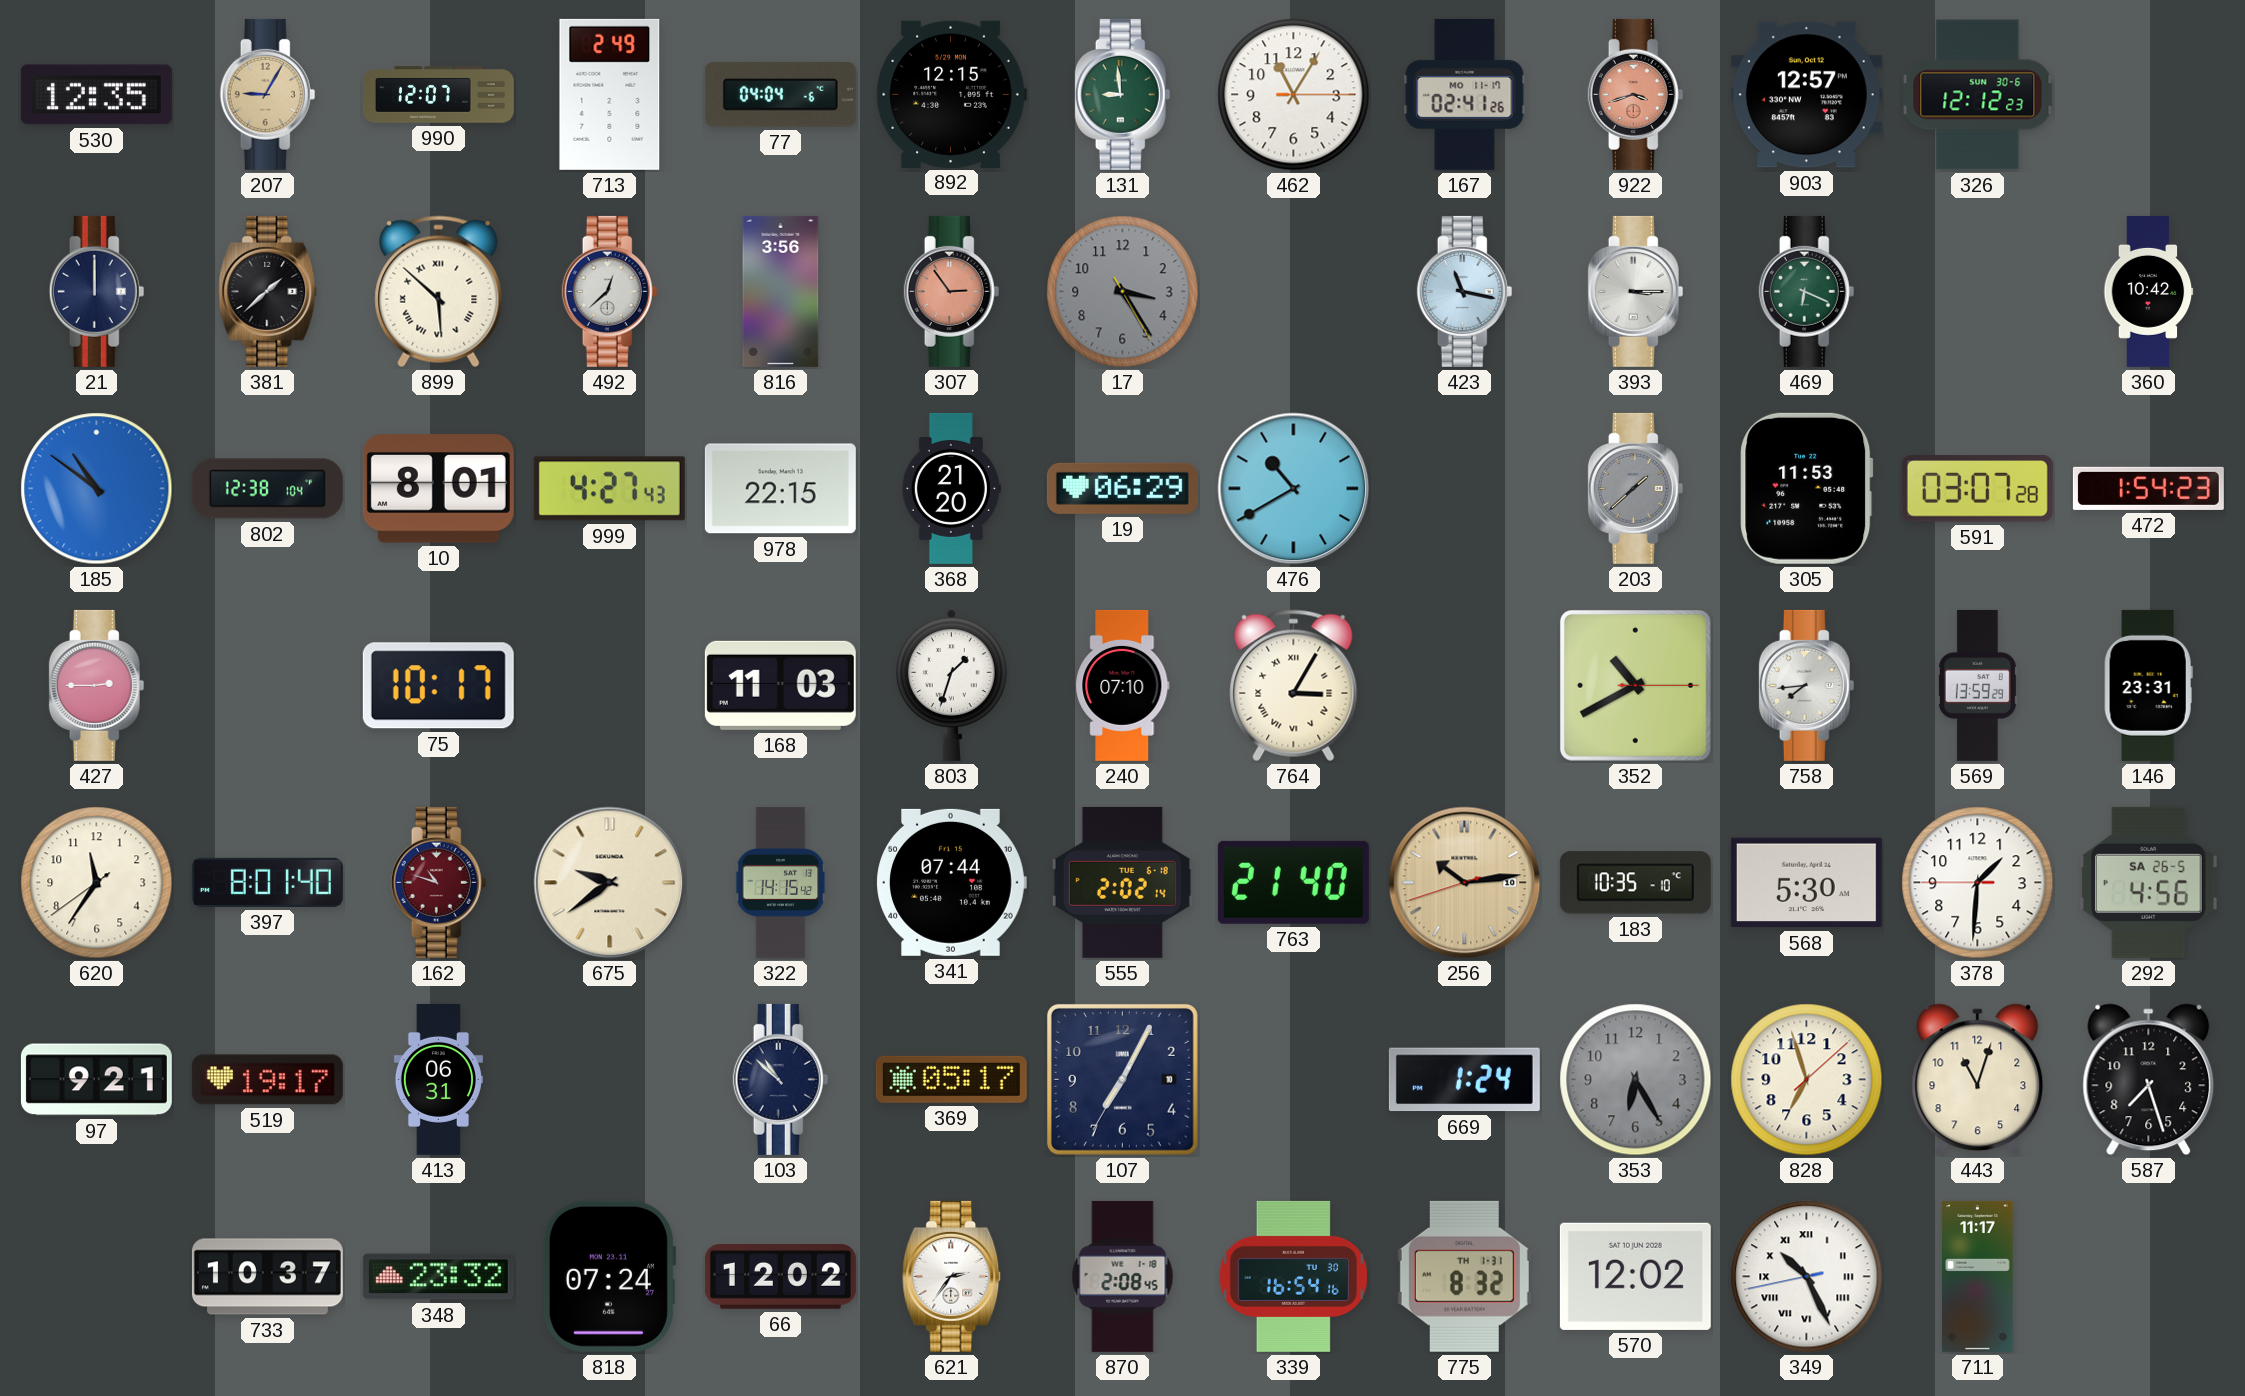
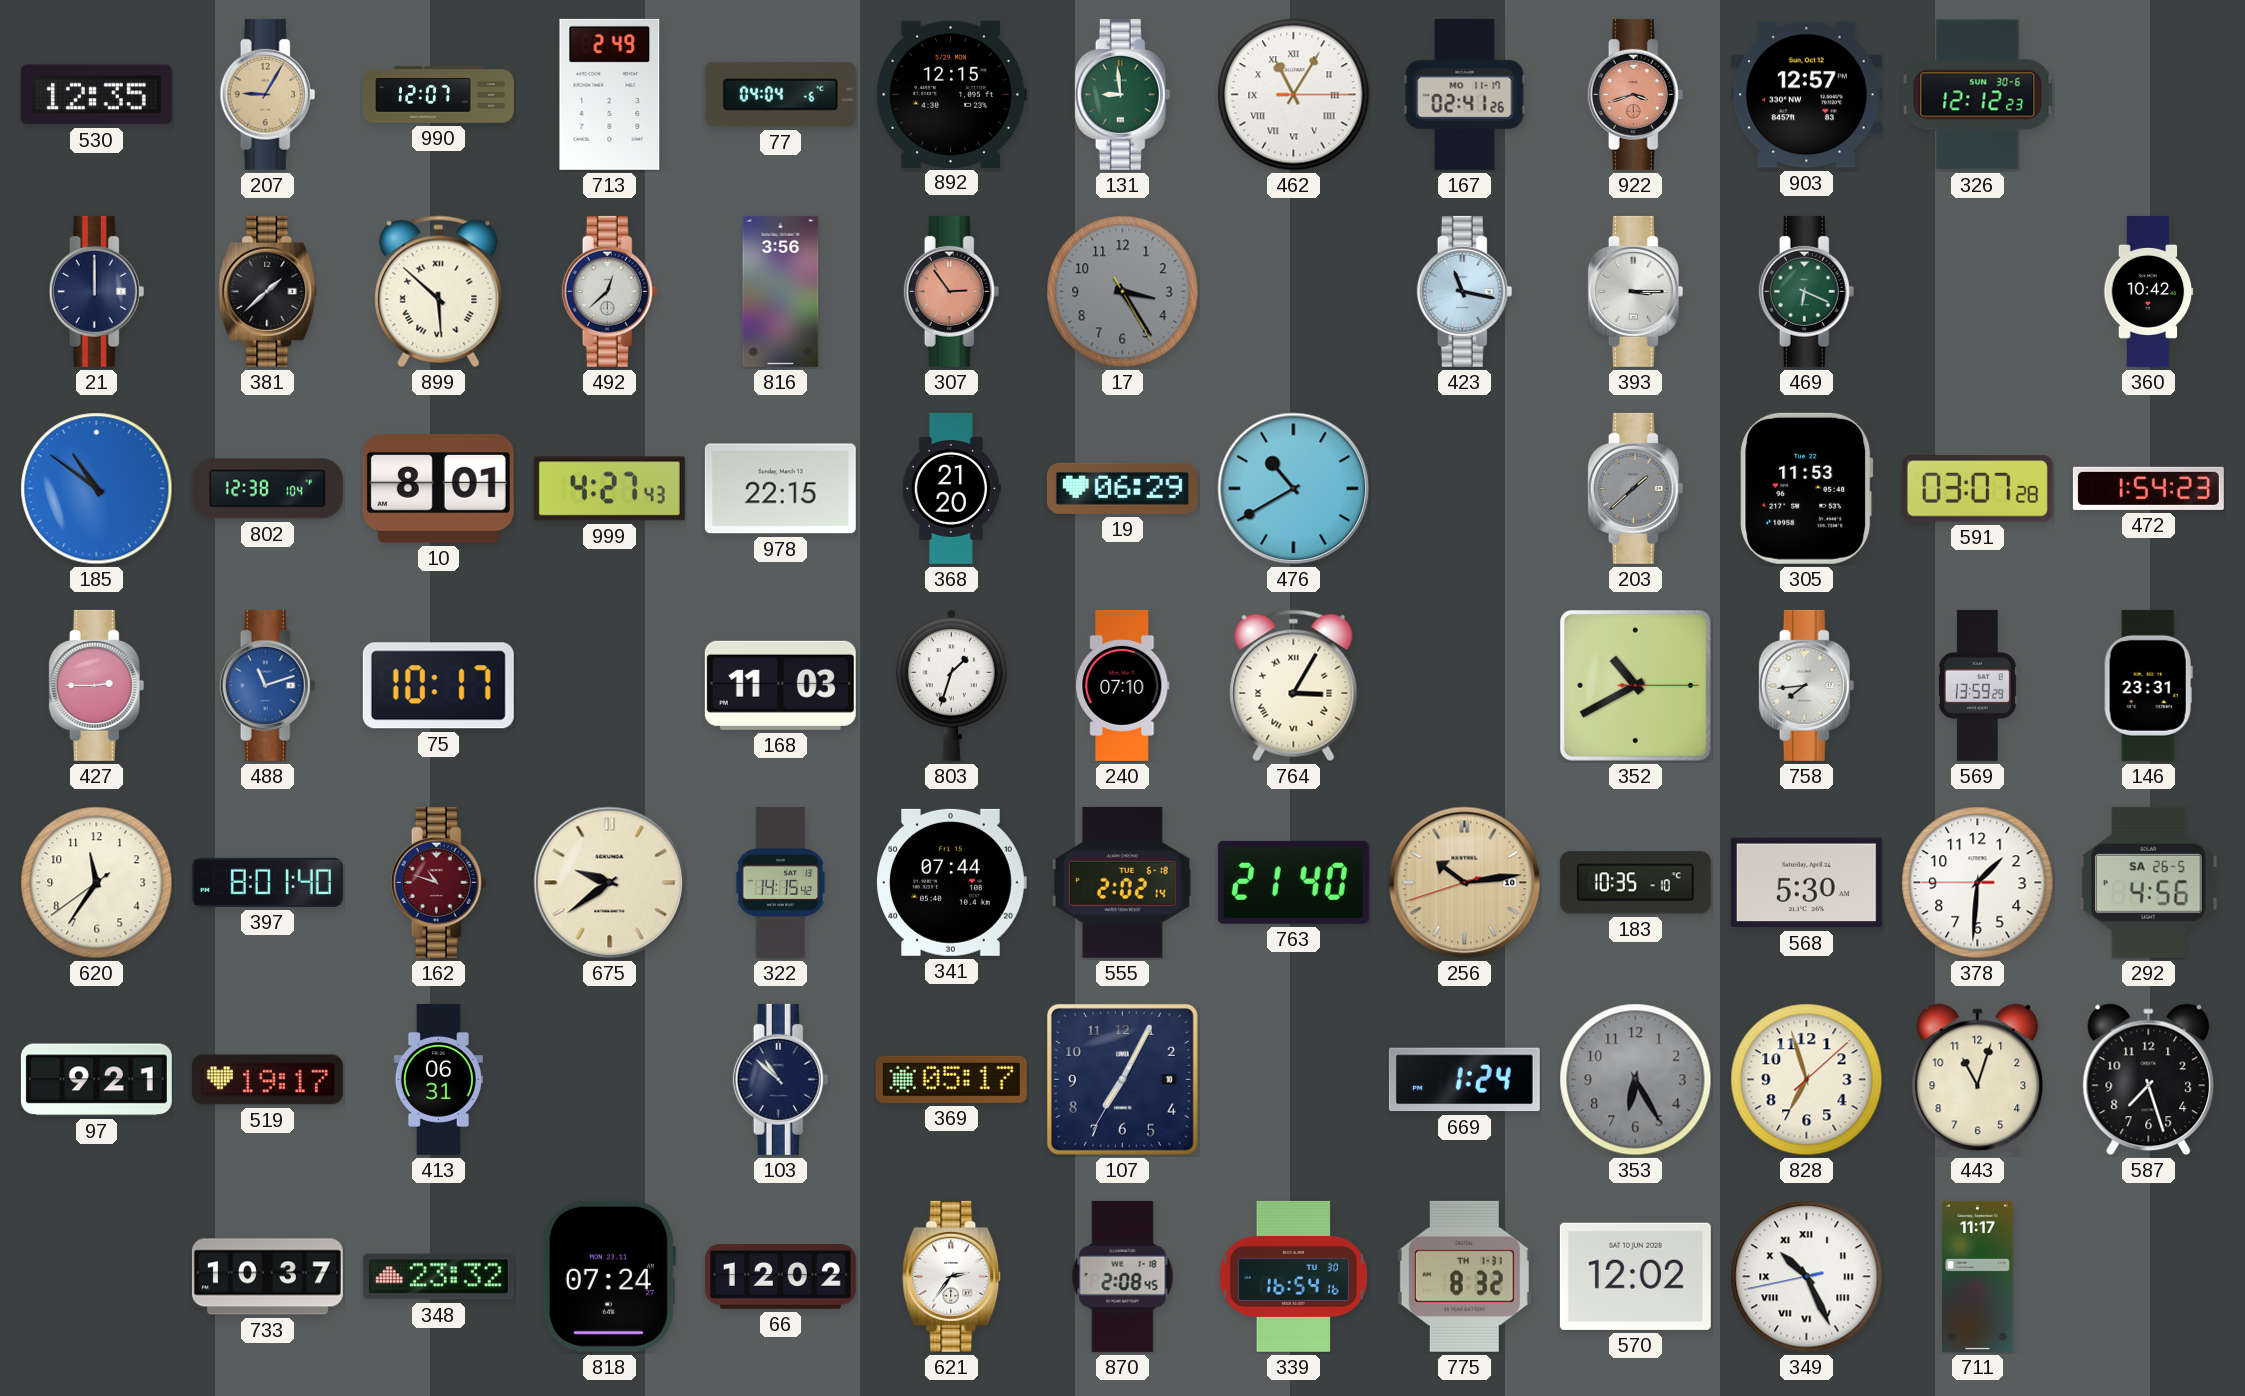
462 numerals: Arabic -> Roman
488: none -> 11:12
